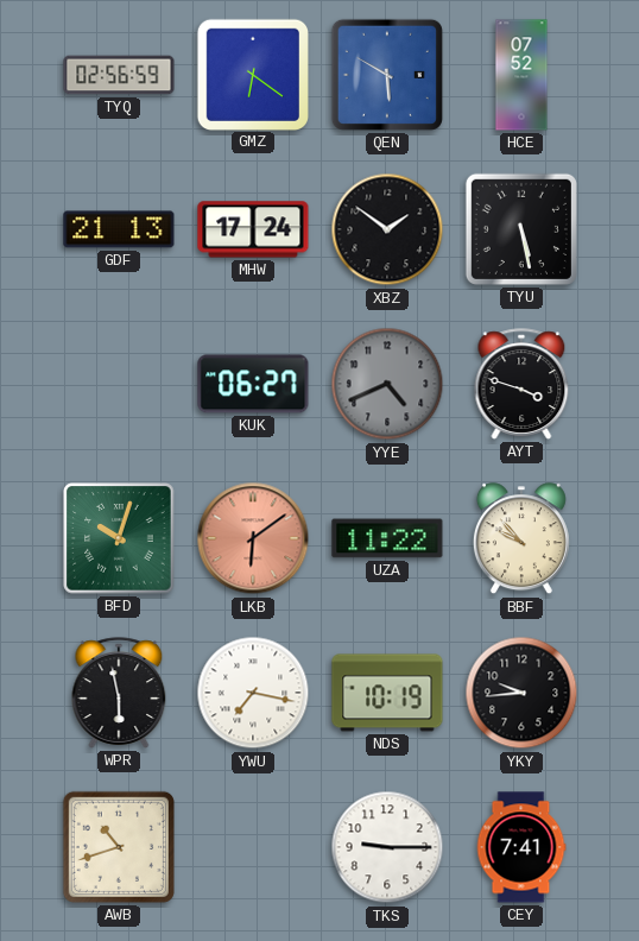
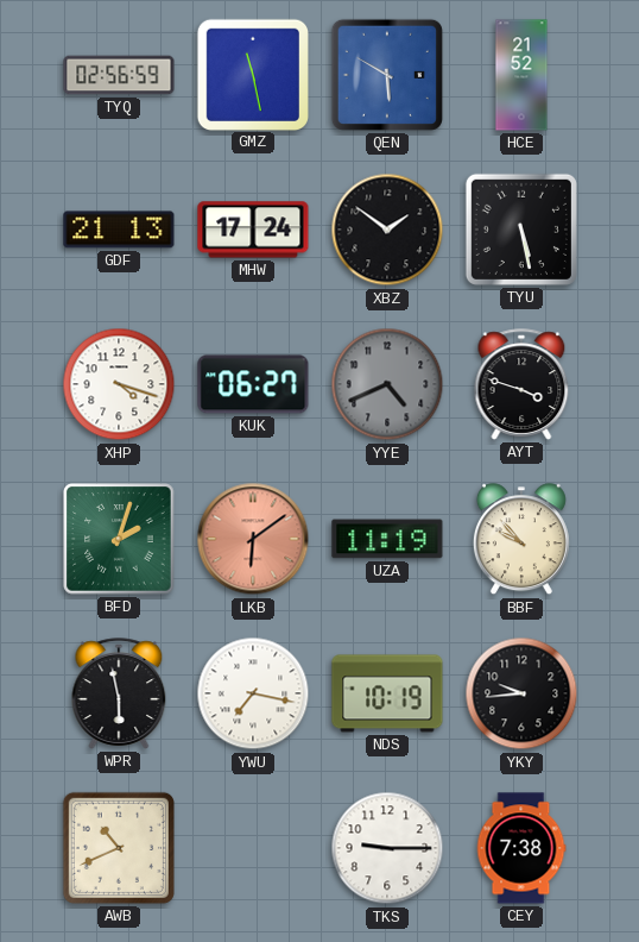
GMZ: 6:21 -> 11:28
HCE: 07:52 -> 21:52
XHP: none -> 4:18
BFD: 10:03 -> 2:03
UZA: 11:22 -> 11:19
AWB: 10:42 -> 10:41
CEY: 7:41 -> 7:38
